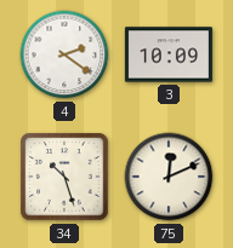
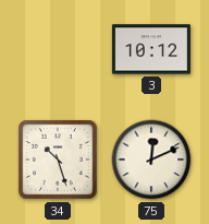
4: 2:21 -> none
3: 10:09 -> 10:12
